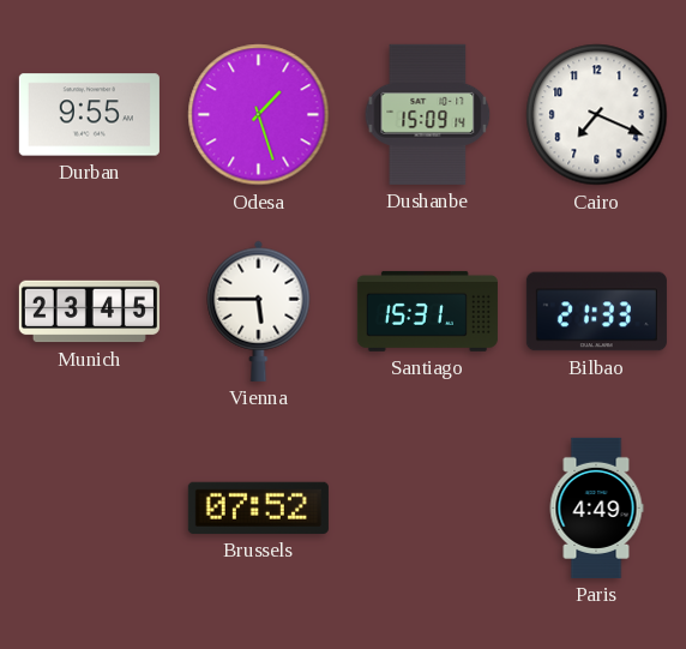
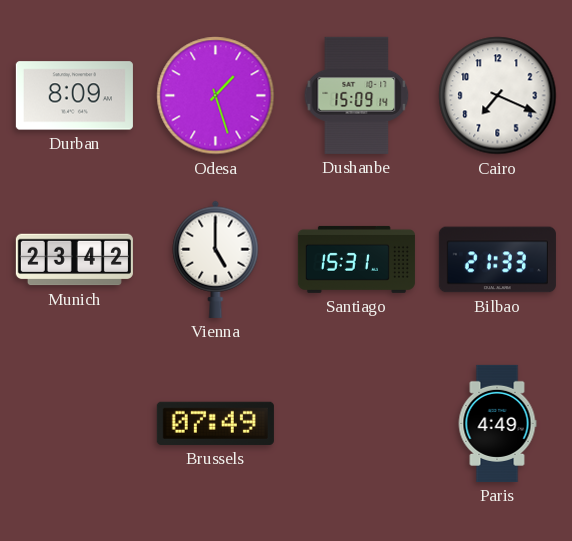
Durban: 9:55 -> 8:09
Munich: 23:45 -> 23:42
Vienna: 5:45 -> 5:00
Brussels: 07:52 -> 07:49
